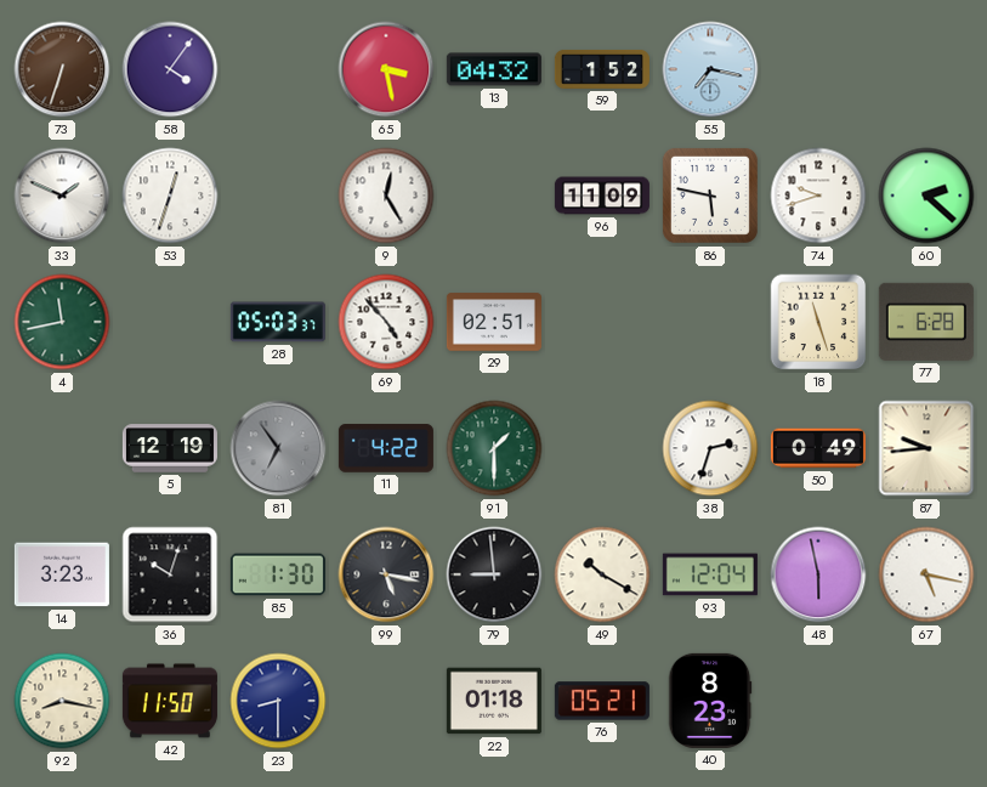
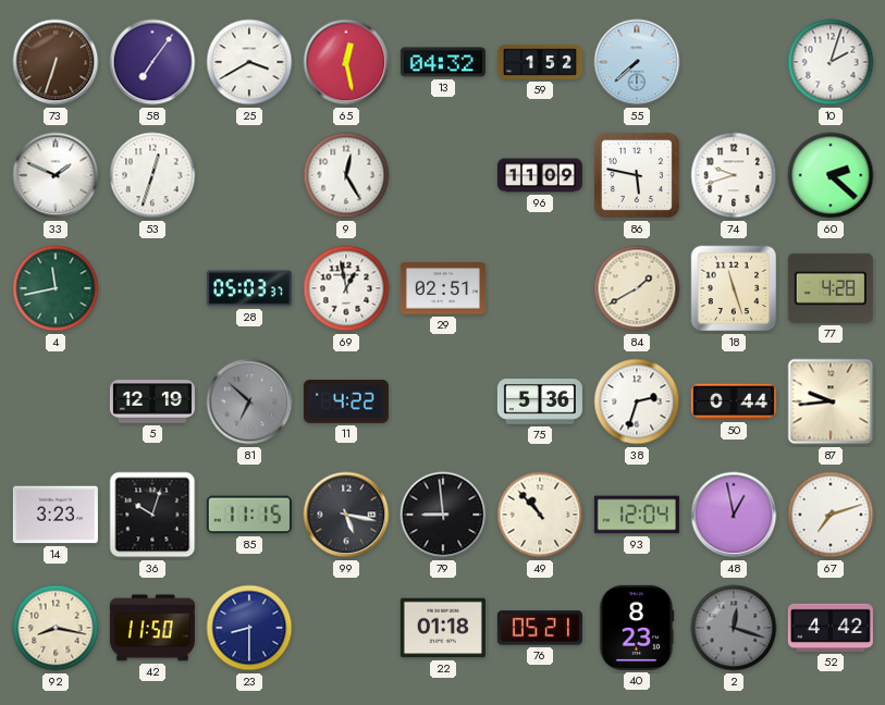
58: 4:06 -> 7:06
25: none -> 3:40
65: 3:28 -> 12:28
55: 7:17 -> 7:38
10: none -> 2:03
69: 4:53 -> 12:58
84: none -> 1:40
77: 6:28 -> 4:28
81: 6:54 -> 6:52
91: 1:30 -> none
75: none -> 5:36
50: 0:49 -> 0:44
85: 1:30 -> 11:15
49: 10:20 -> 10:53
48: 5:58 -> 12:58
67: 5:17 -> 7:12
2: none -> 12:18
52: none -> 4:42
